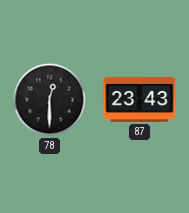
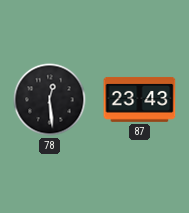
78: 12:30 -> 12:29
